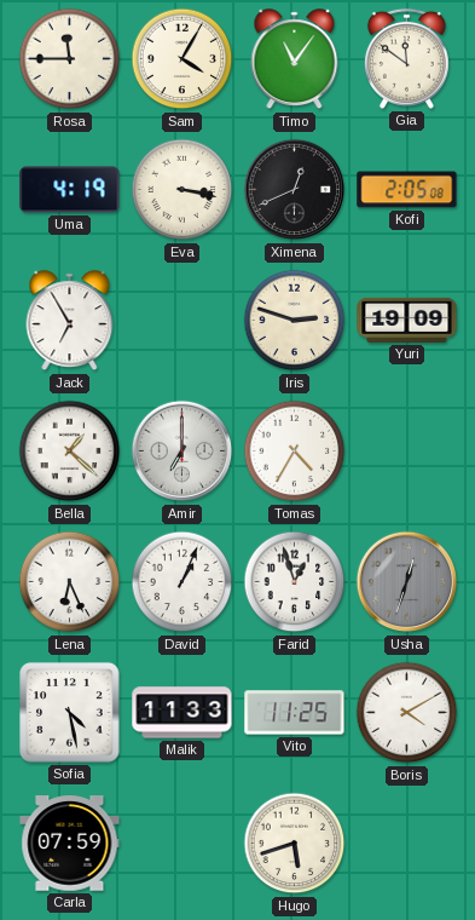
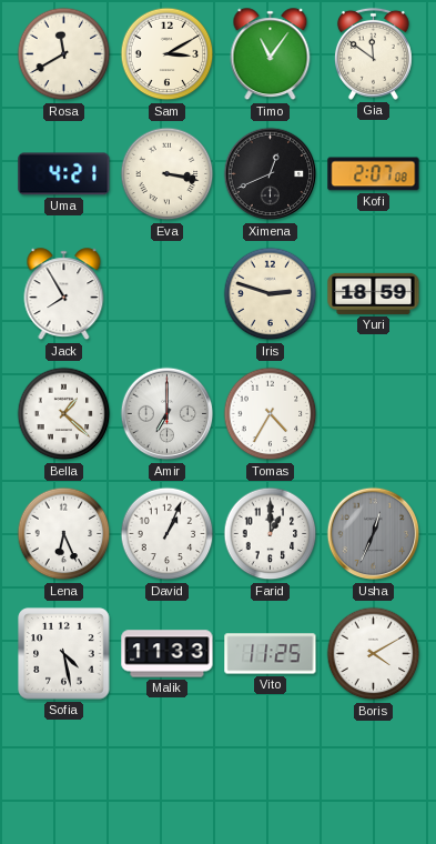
Rosa: 11:45 -> 11:40
Sam: 4:05 -> 3:10
Uma: 4:19 -> 4:21
Kofi: 2:05 -> 2:07
Jack: 6:55 -> 7:55
Yuri: 19:09 -> 18:59
Farid: 12:57 -> 1:00
Usha: 12:33 -> 12:34
Carla: 07:59 -> none
Hugo: 5:42 -> none
